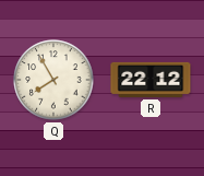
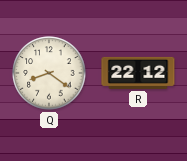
Q: 7:55 -> 8:21
